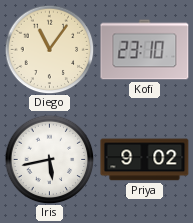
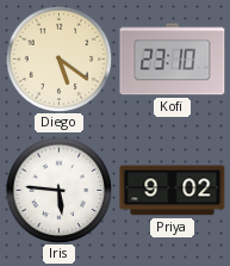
Diego: 11:06 -> 5:21
Iris: 5:43 -> 5:46
